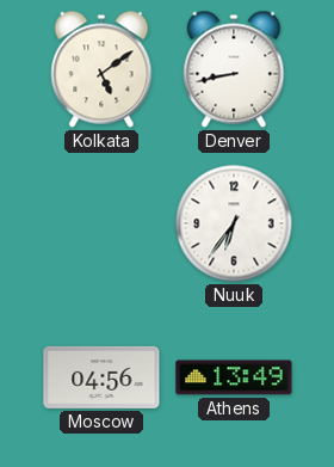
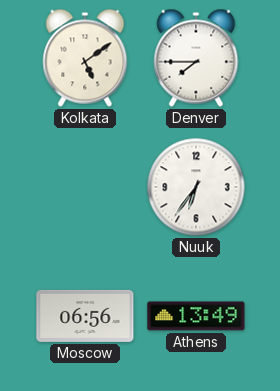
Denver: 8:43 -> 7:45
Moscow: 04:56 -> 06:56
